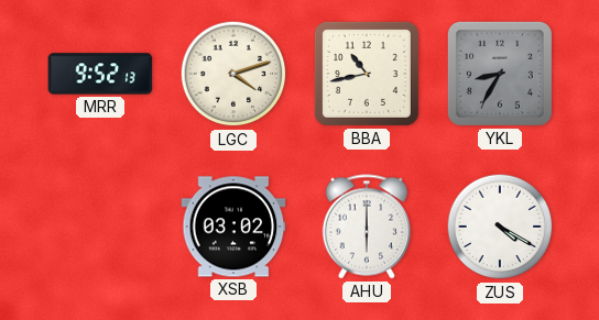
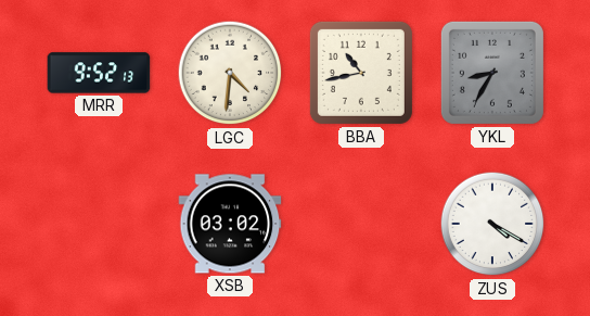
LGC: 4:12 -> 4:31
AHU: 6:00 -> none
